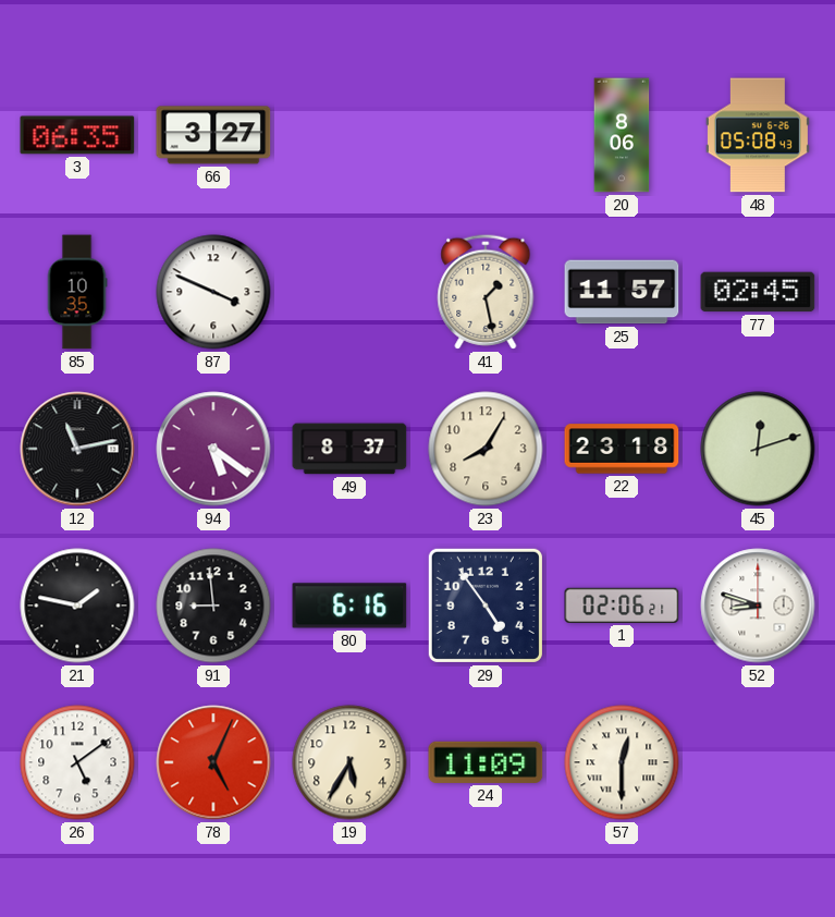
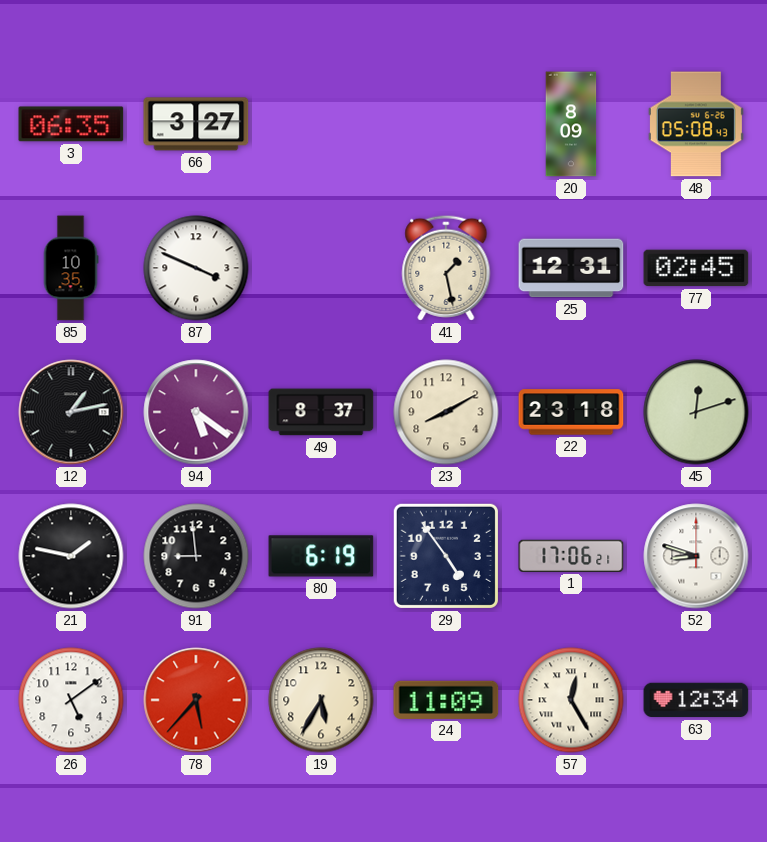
20: 8:06 -> 8:09
25: 11:57 -> 12:31
12: 11:13 -> 1:13
23: 8:05 -> 8:10
80: 6:16 -> 6:19
1: 02:06 -> 17:06
78: 5:04 -> 5:37
57: 12:30 -> 12:25
63: none -> 12:34
